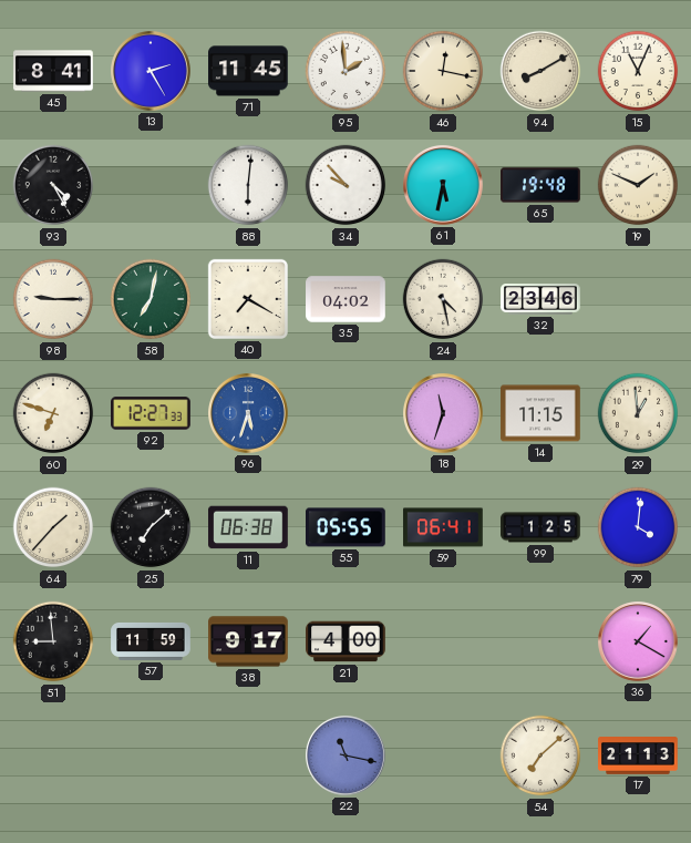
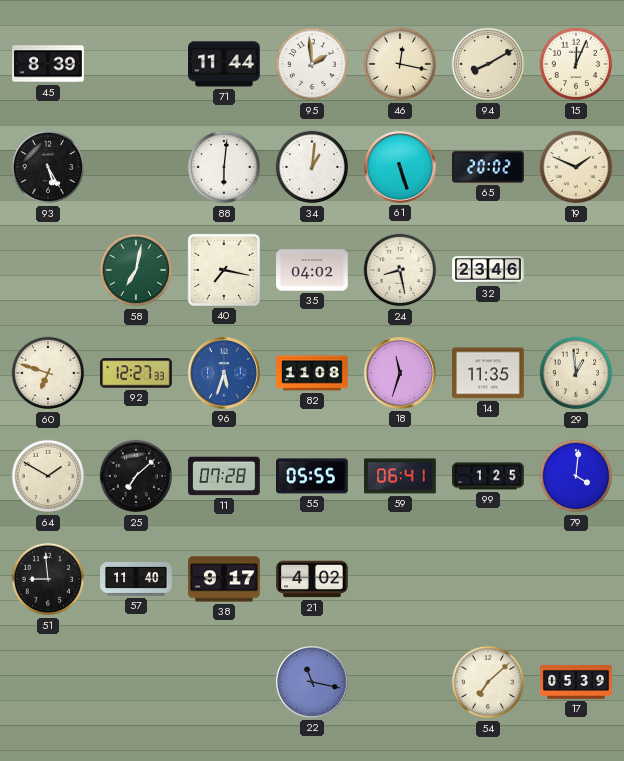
45: 8:41 -> 8:39
13: 2:25 -> none
71: 11:45 -> 11:44
15: 11:04 -> 12:04
93: 4:25 -> 5:25
34: 9:53 -> 1:01
61: 5:32 -> 5:27
65: 19:48 -> 20:02
98: 9:15 -> none
40: 7:20 -> 7:17
24: 4:28 -> 8:28
82: none -> 11:08
14: 11:15 -> 11:35
64: 1:37 -> 1:50
11: 06:38 -> 07:28
57: 11:59 -> 11:40
21: 4:00 -> 4:02
36: 1:20 -> none
17: 21:13 -> 05:39
